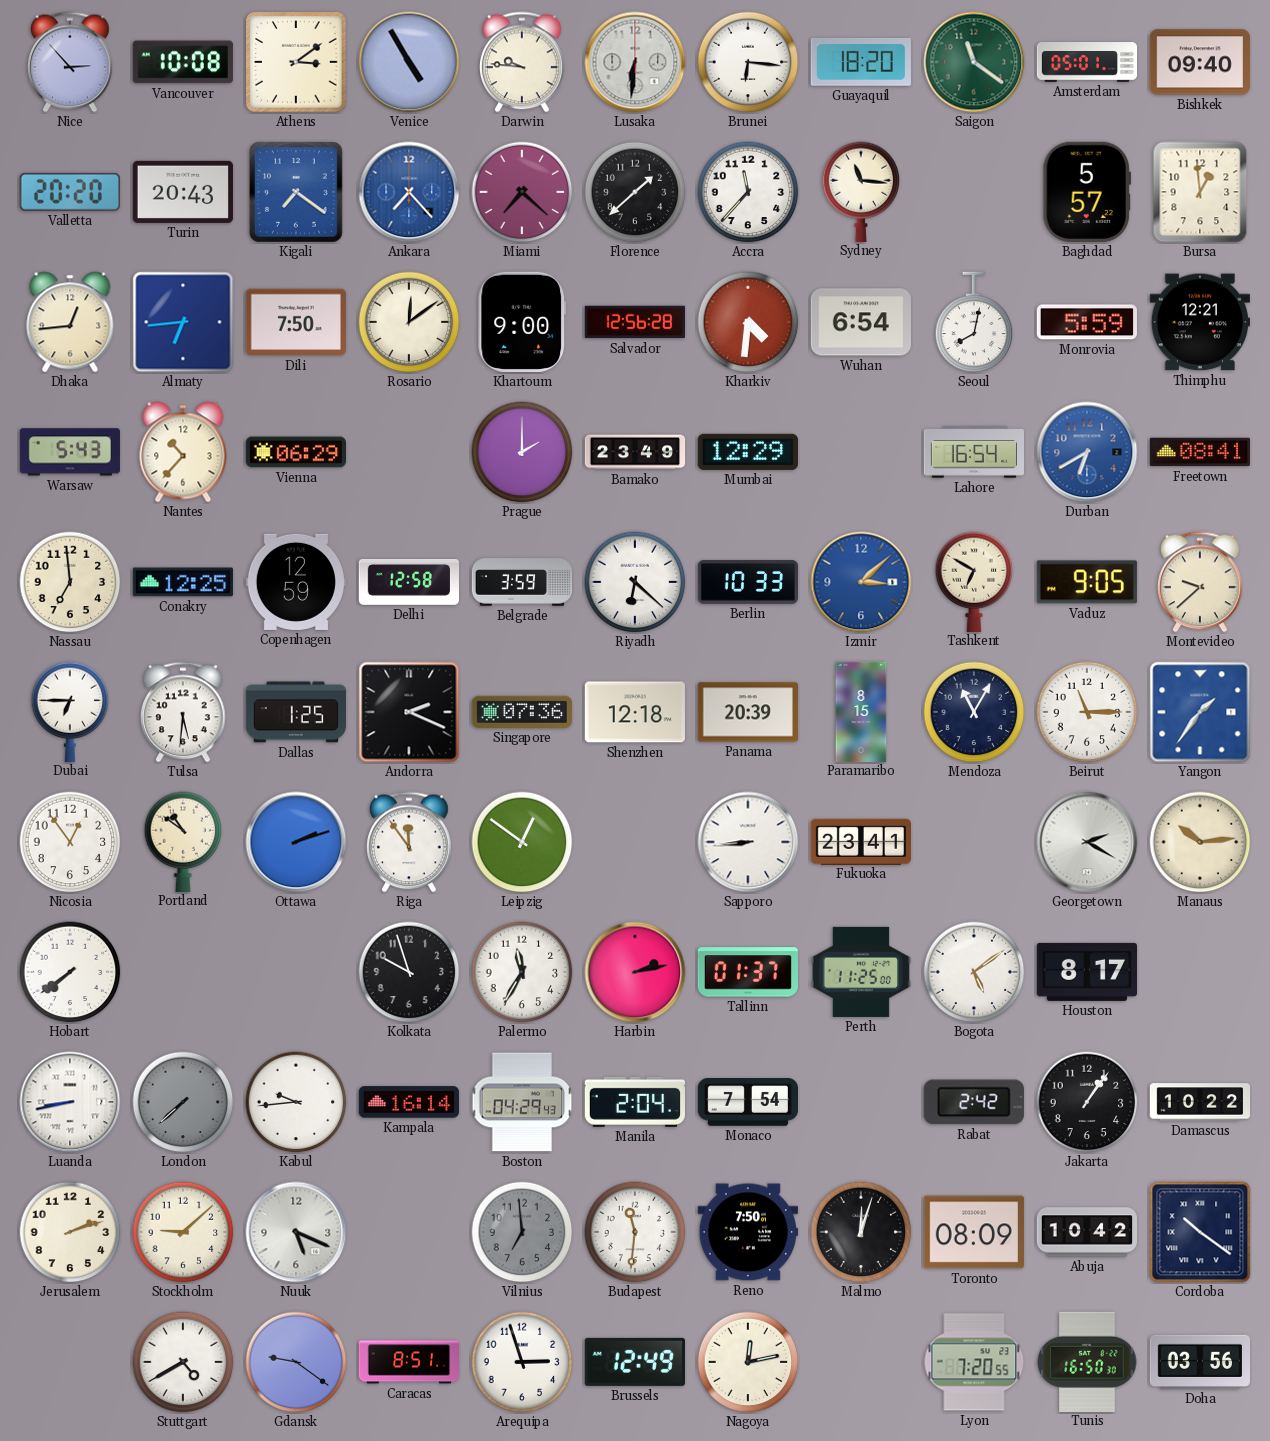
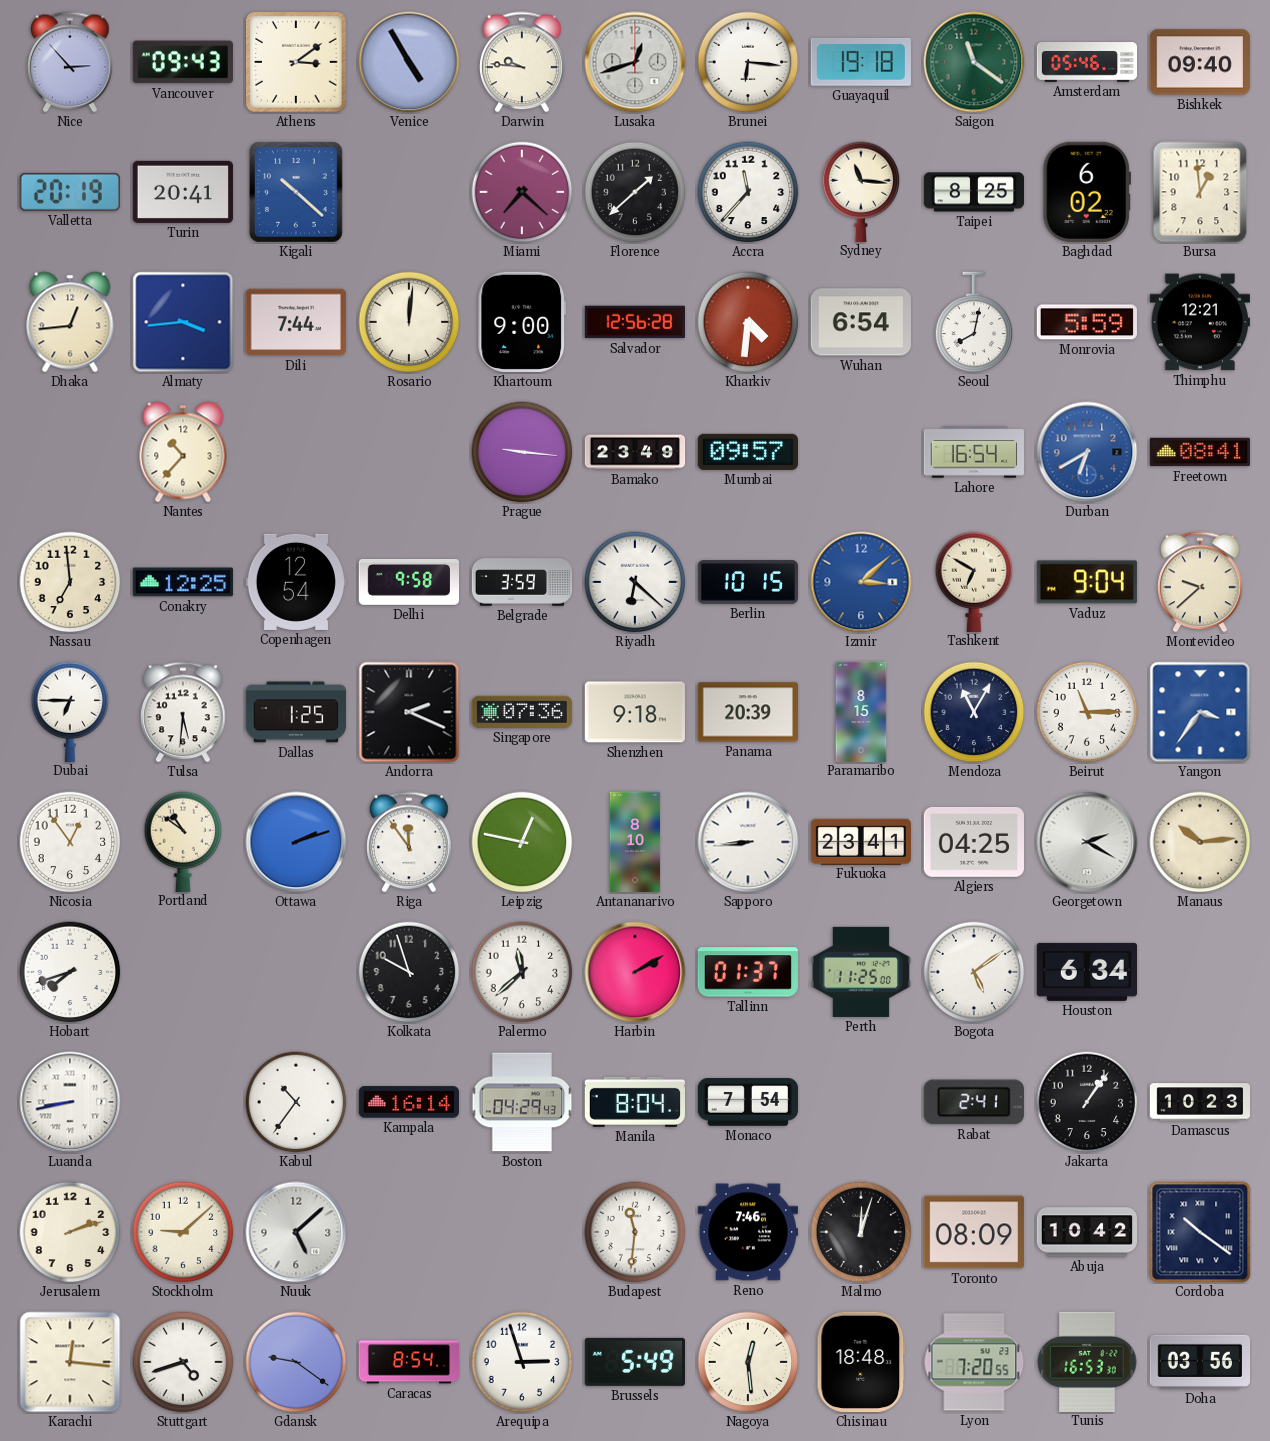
Vancouver: 10:08 -> 09:43
Lusaka: 6:31 -> 12:42
Guayaquil: 18:20 -> 19:18
Amsterdam: 05:01 -> 05:46
Valletta: 20:20 -> 20:19
Turin: 20:43 -> 20:41
Kigali: 7:21 -> 10:22
Ankara: 7:23 -> none
Taipei: none -> 8:25
Baghdad: 5:57 -> 6:02
Almaty: 6:44 -> 3:44
Dili: 7:50 -> 7:44
Rosario: 12:09 -> 12:01
Warsaw: 5:43 -> none
Vienna: 06:29 -> none
Prague: 2:00 -> 9:16
Mumbai: 12:29 -> 09:57
Copenhagen: 12:59 -> 12:54
Delhi: 12:58 -> 9:58
Berlin: 10:33 -> 10:15
Vaduz: 9:05 -> 9:04
Shenzhen: 12:18 -> 9:18
Yangon: 1:36 -> 3:36
Leipzig: 12:51 -> 12:47
Antananarivo: none -> 8:10
Algiers: none -> 04:25
Hobart: 7:39 -> 7:42
Palermo: 11:35 -> 11:38
Harbin: 2:13 -> 2:10
Houston: 8:17 -> 6:34
London: 7:38 -> none
Kabul: 9:44 -> 10:36
Manila: 2:04 -> 8:04
Rabat: 2:42 -> 2:41
Damascus: 10:22 -> 10:23
Nuuk: 5:19 -> 5:08
Vilnius: 6:59 -> none
Reno: 7:50 -> 7:46
Karachi: none -> 12:16
Stuttgart: 4:40 -> 4:42
Caracas: 8:51 -> 8:54
Brussels: 12:49 -> 5:49
Nagoya: 12:13 -> 12:29
Chisinau: none -> 18:48
Tunis: 16:50 -> 16:53
